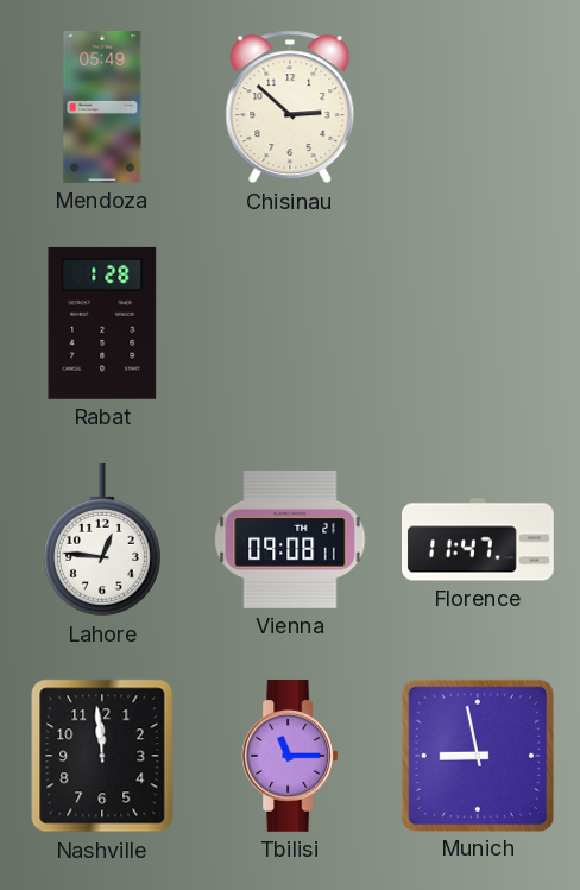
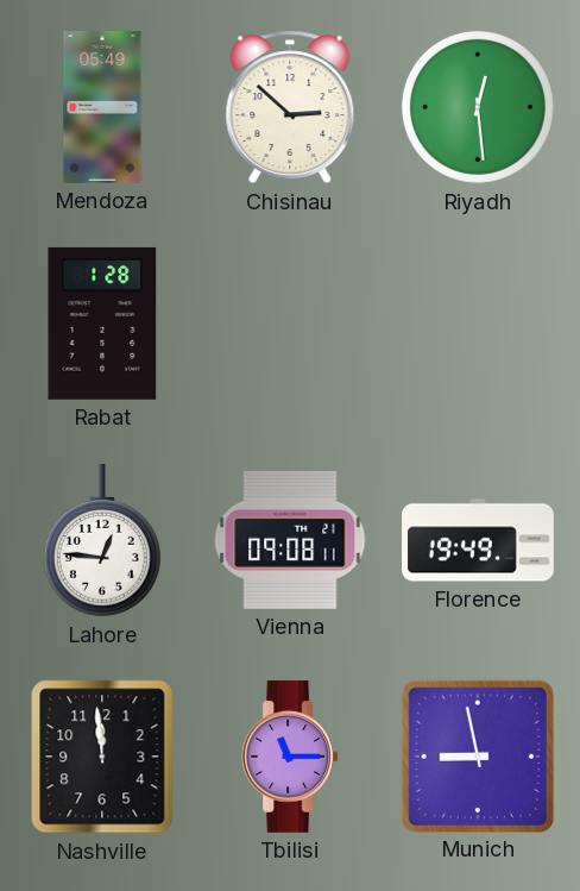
Riyadh: none -> 12:29
Florence: 11:47 -> 19:49
